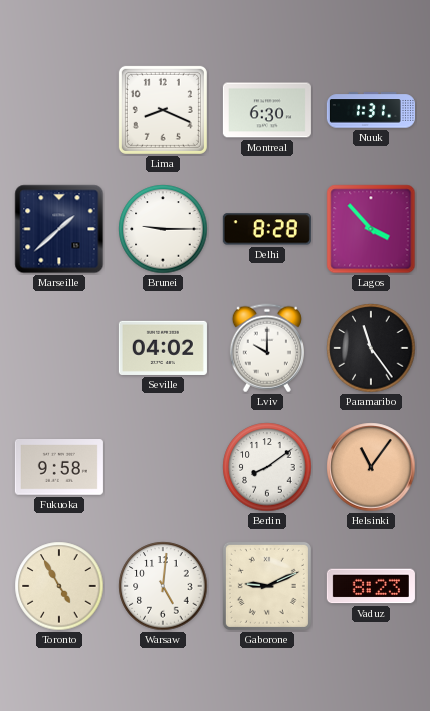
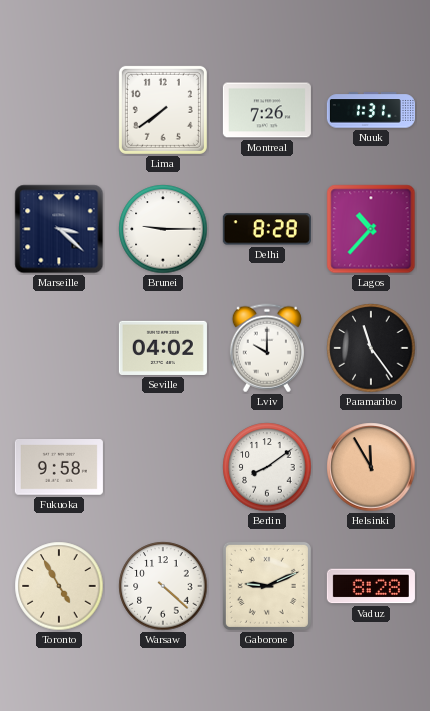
Lima: 8:19 -> 7:39
Montreal: 6:30 -> 7:26
Marseille: 1:38 -> 3:22
Lagos: 3:53 -> 10:37
Helsinki: 11:06 -> 11:55
Warsaw: 5:01 -> 4:22
Vaduz: 8:23 -> 8:28
